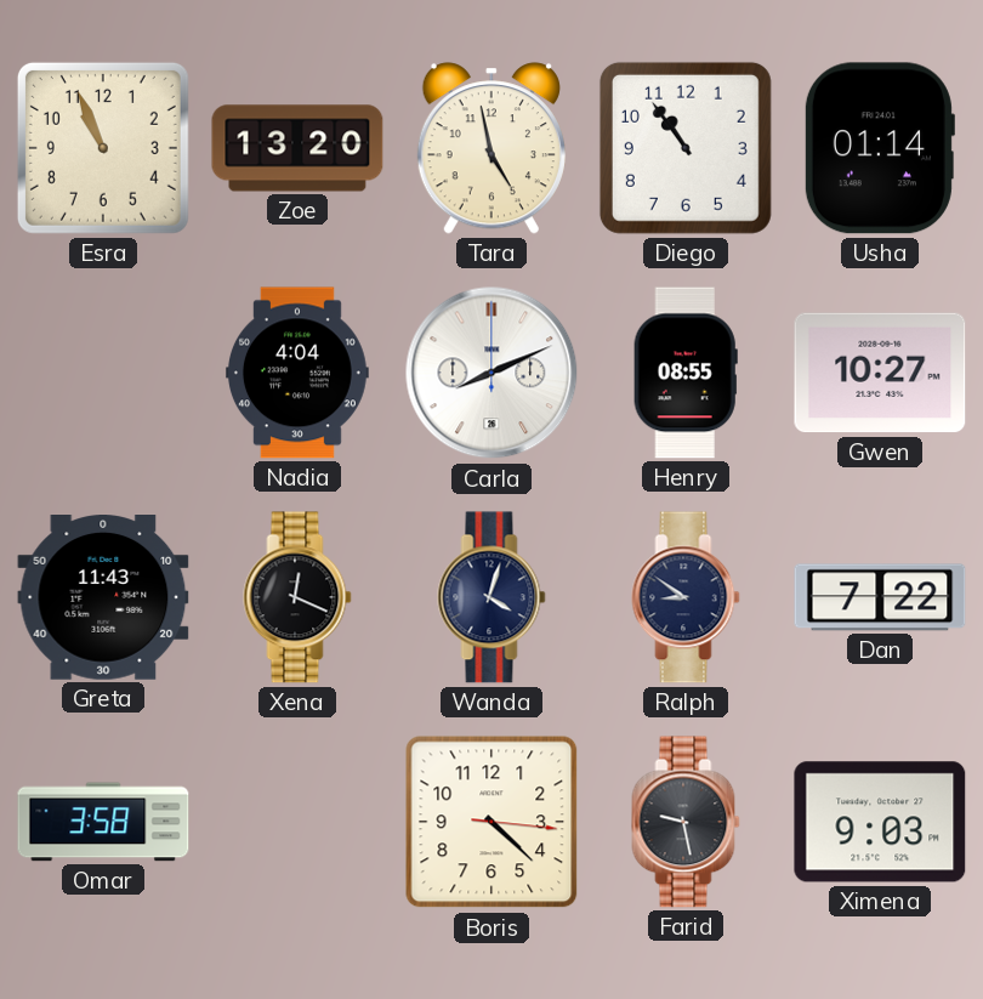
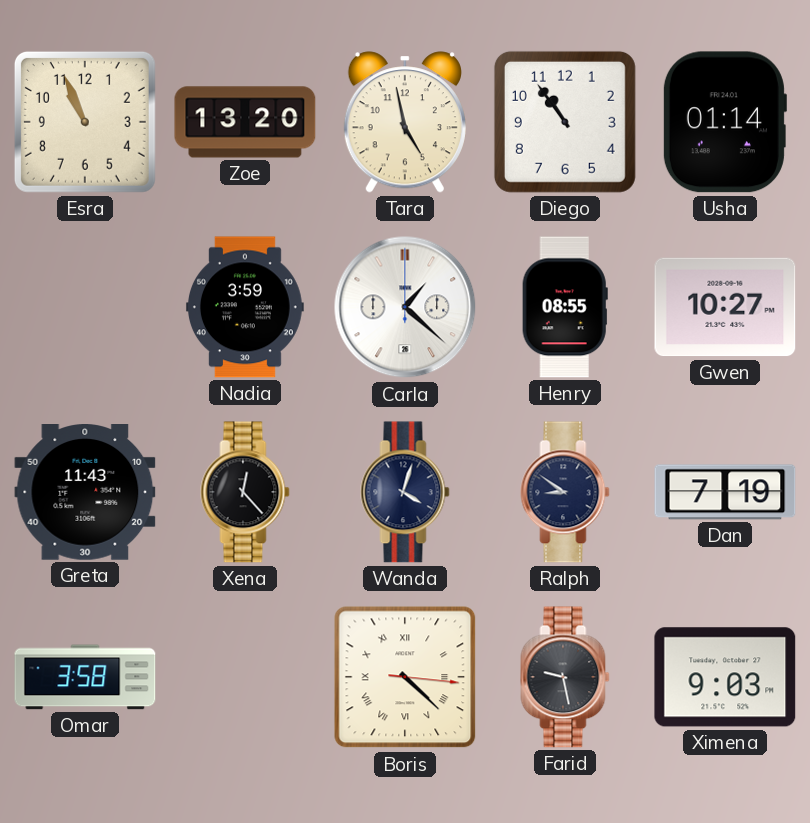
Nadia: 4:04 -> 3:59
Carla: 8:11 -> 1:22
Xena: 12:19 -> 12:23
Dan: 7:22 -> 7:19
Boris numerals: Arabic -> Roman
